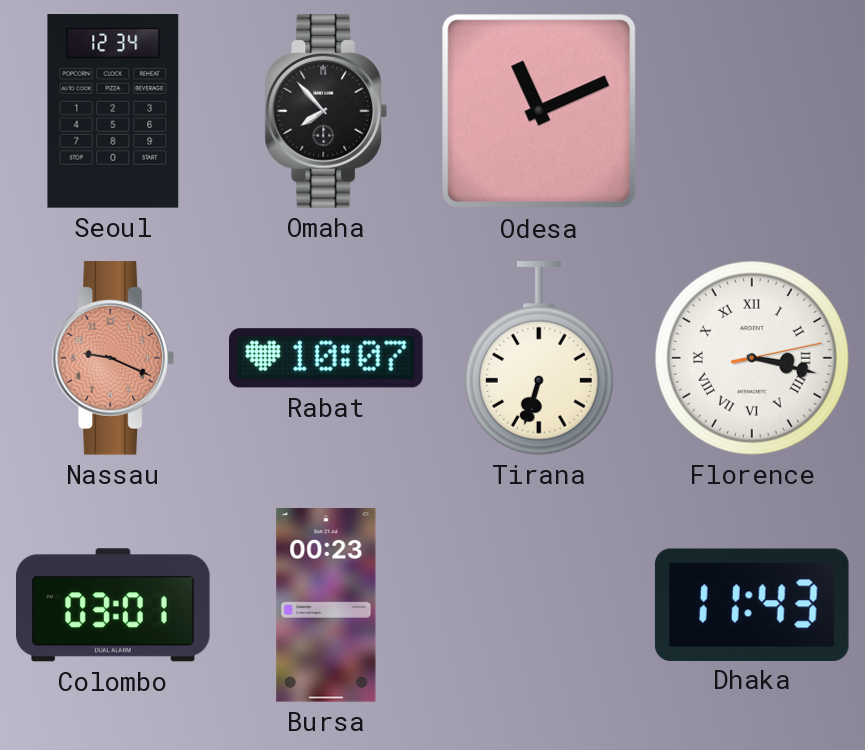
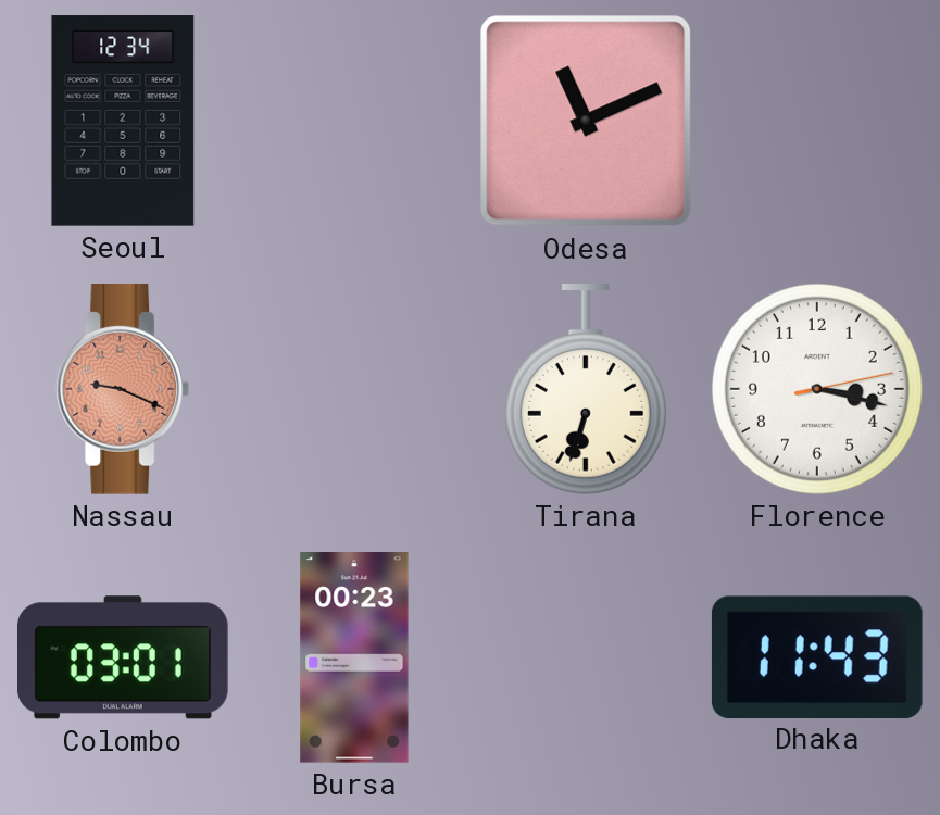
Omaha: 7:53 -> none
Rabat: 10:07 -> none
Florence numerals: Roman -> Arabic
